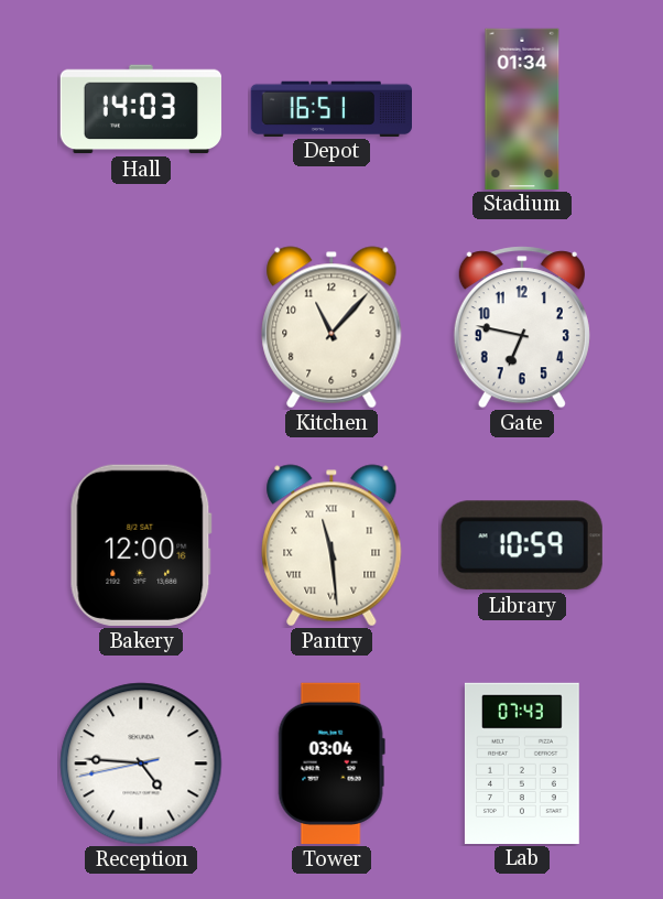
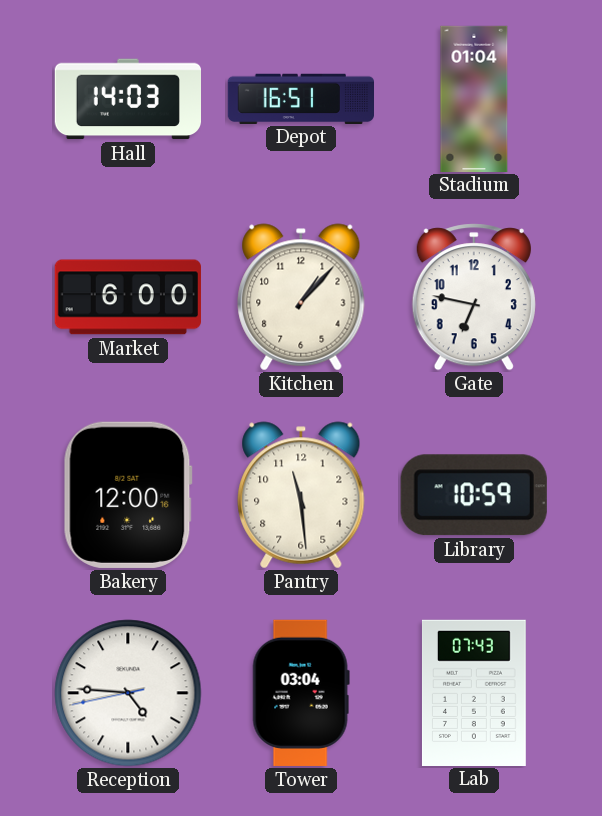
Stadium: 01:34 -> 01:04
Market: none -> 6:00
Kitchen: 11:07 -> 1:07
Pantry numerals: Roman -> Arabic
